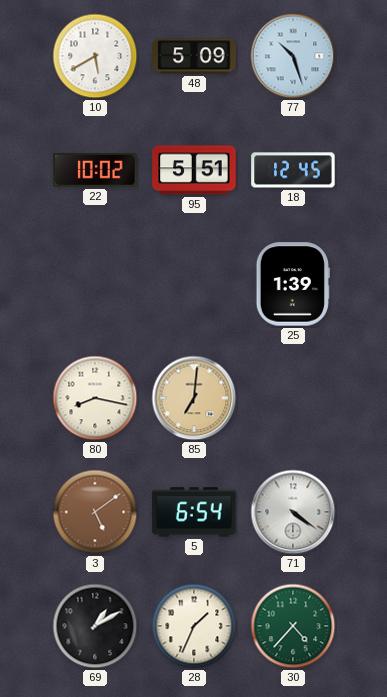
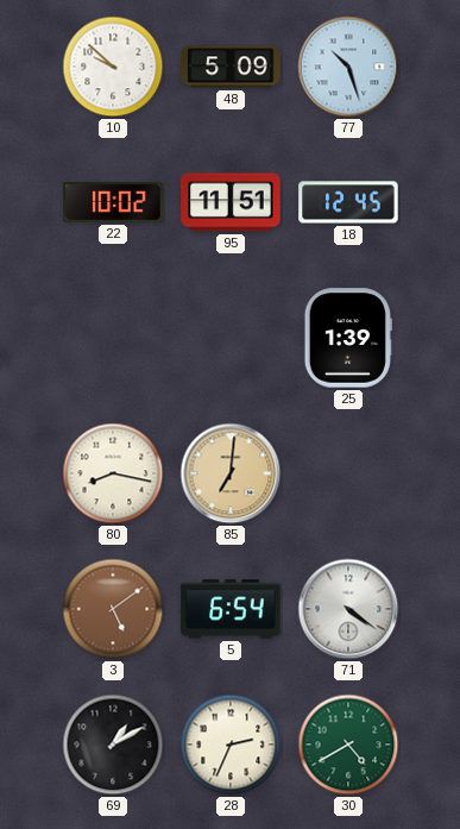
10: 5:40 -> 9:52
95: 5:51 -> 11:51
28: 1:34 -> 2:34
30: 4:37 -> 4:40
